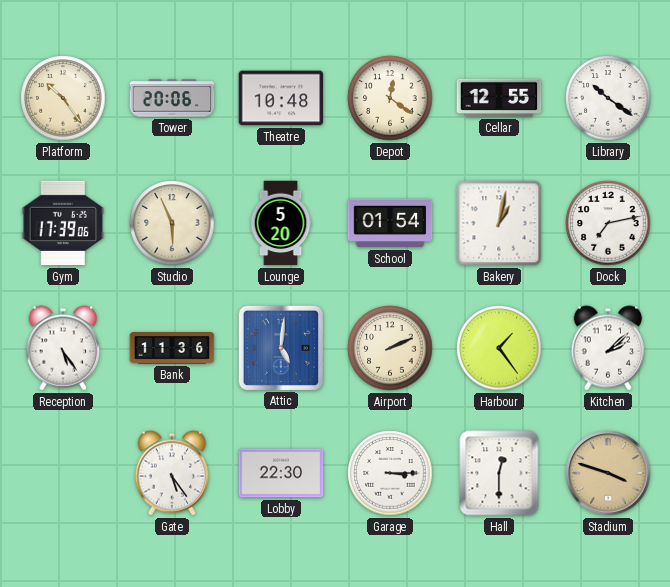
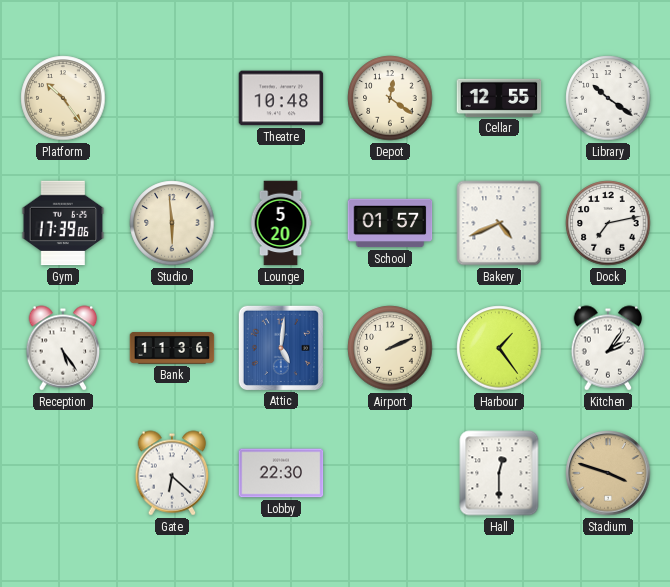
Tower: 20:06 -> none
Studio: 5:56 -> 5:59
School: 01:54 -> 01:57
Bakery: 1:02 -> 4:41
Kitchen: 2:08 -> 2:06
Gate: 5:24 -> 6:22
Garage: 3:15 -> none
